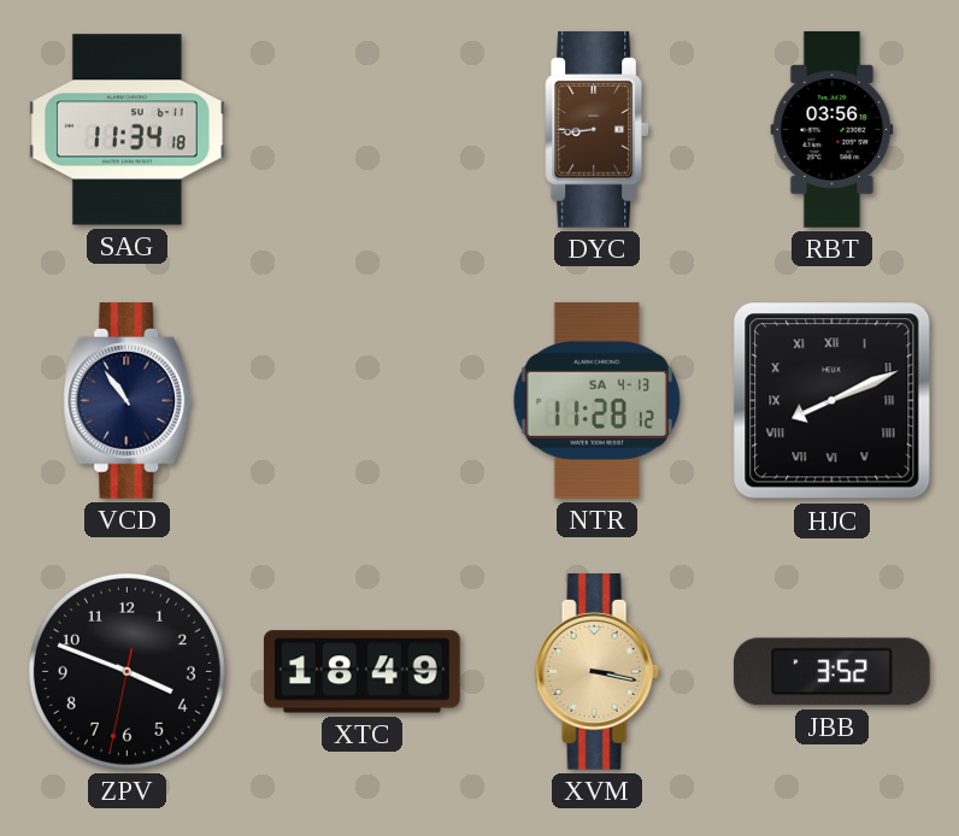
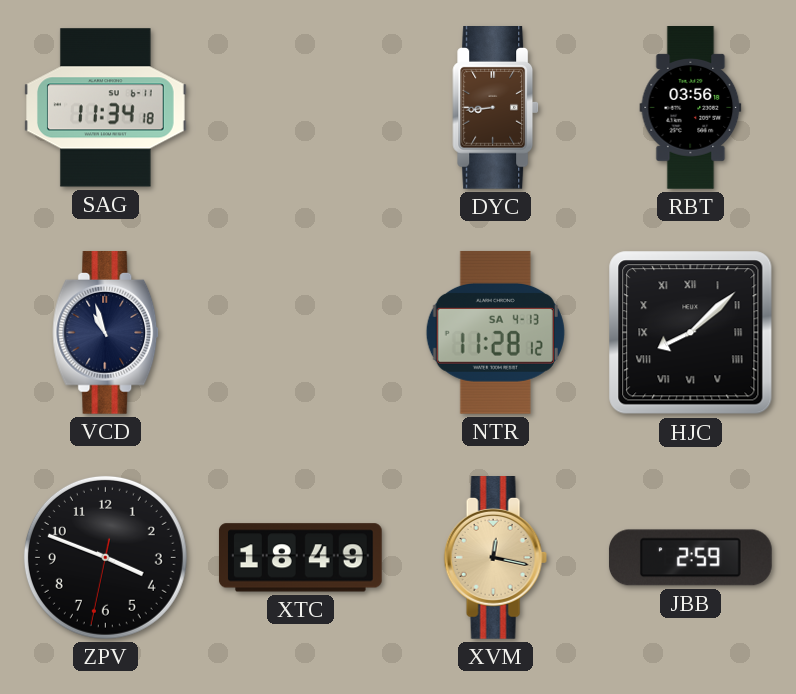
VCD: 10:54 -> 10:57
HJC: 8:11 -> 8:08
XVM: 3:17 -> 12:17
JBB: 3:52 -> 2:59
